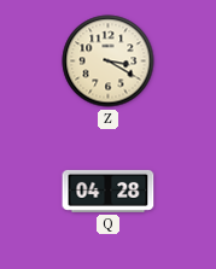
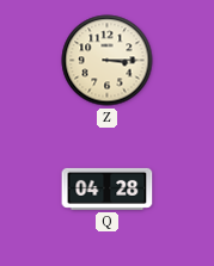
Z: 3:20 -> 3:15
